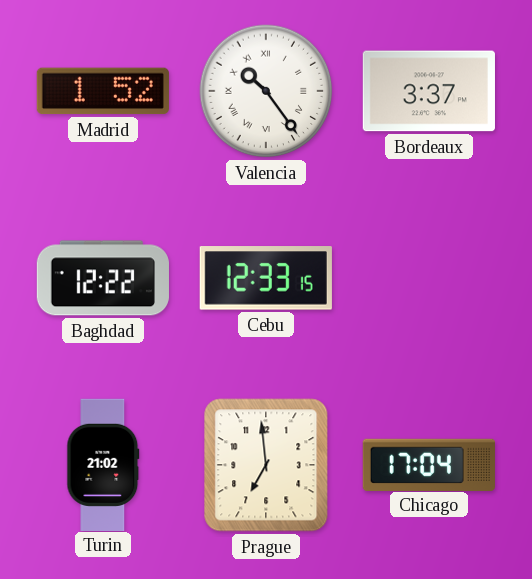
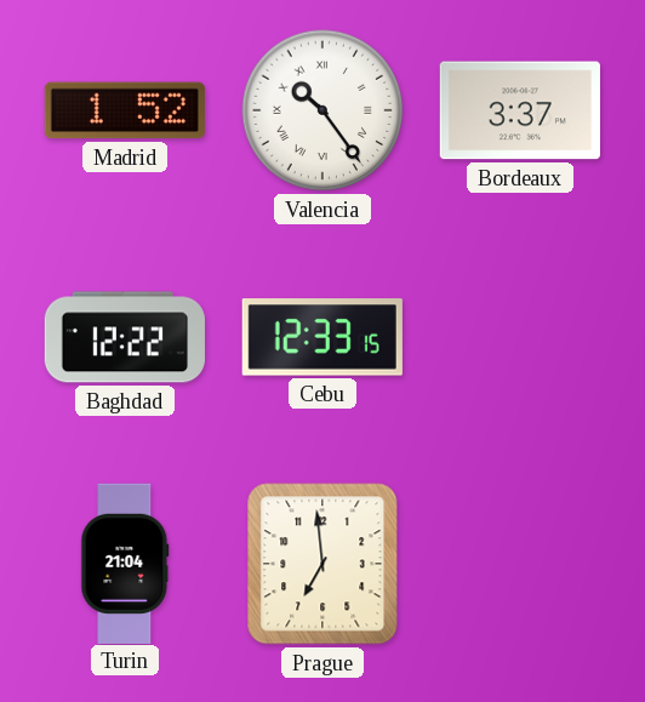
Turin: 21:02 -> 21:04
Chicago: 17:04 -> none
